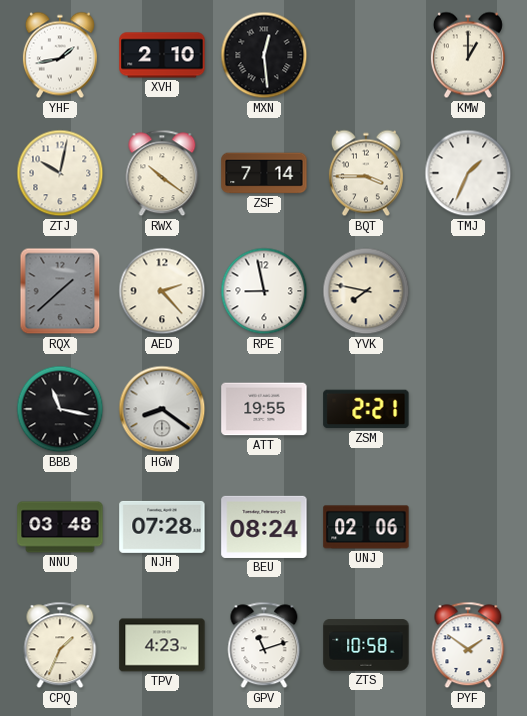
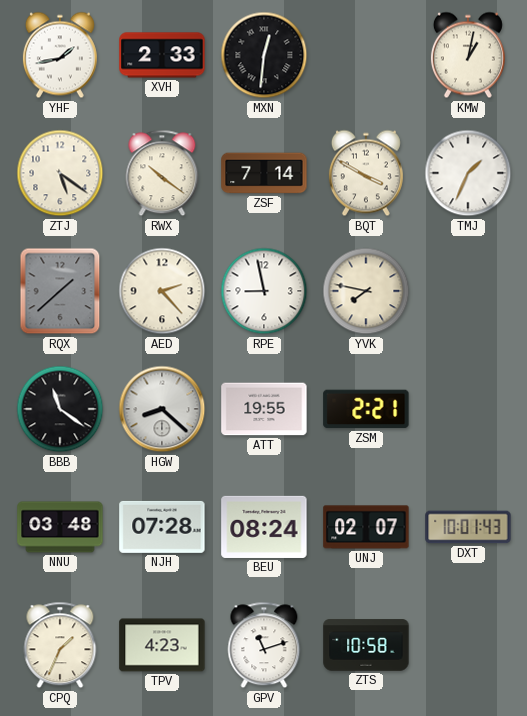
XVH: 2:10 -> 2:33
MXN: 12:29 -> 12:31
KMW: 1:00 -> 1:02
ZTJ: 10:02 -> 5:21
BQT: 3:45 -> 3:50
BBB: 11:17 -> 11:21
HGW: 8:21 -> 8:22
UNJ: 02:06 -> 02:07
DXT: none -> 10:01
PYF: 1:51 -> none
